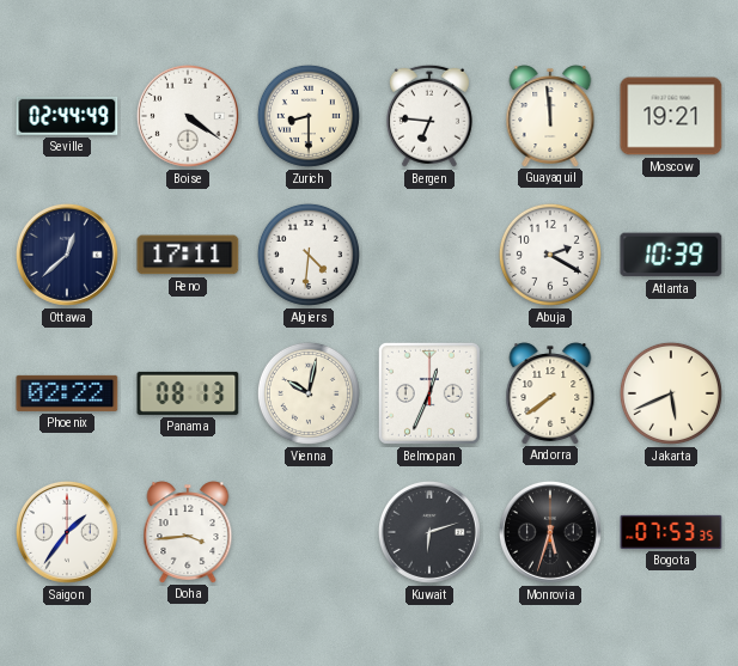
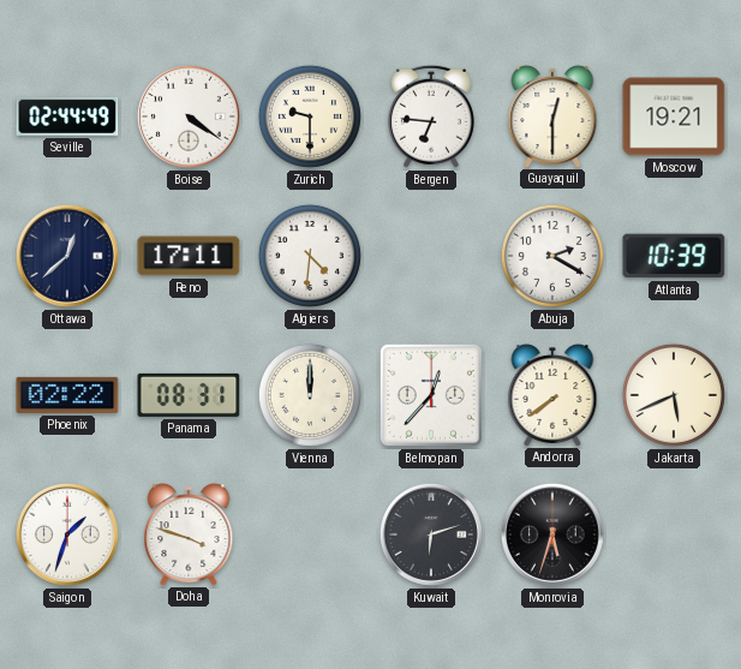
Zurich: 8:30 -> 9:30
Guayaquil: 11:59 -> 12:30
Panama: 08:13 -> 08:31
Vienna: 10:02 -> 12:00
Belmopan: 12:34 -> 12:37
Saigon: 1:36 -> 1:33
Doha: 3:44 -> 3:48
Bogota: 07:53 -> none
